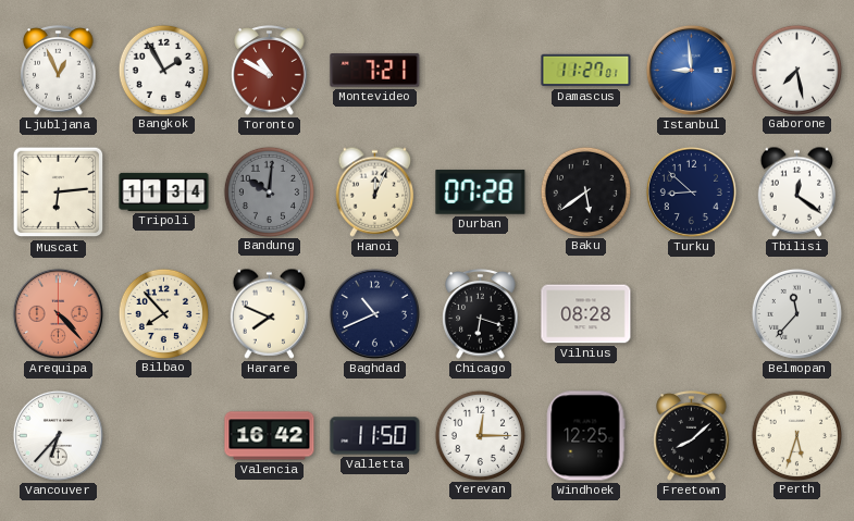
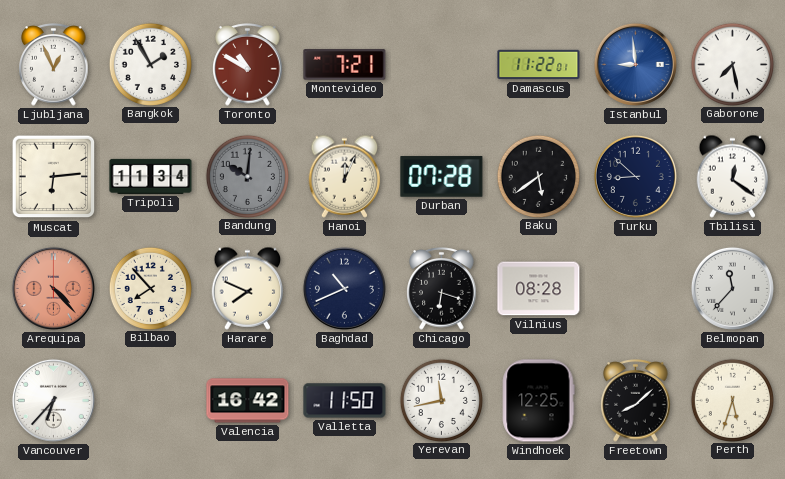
Damascus: 11:27 -> 11:22
Yerevan: 12:15 -> 11:43
